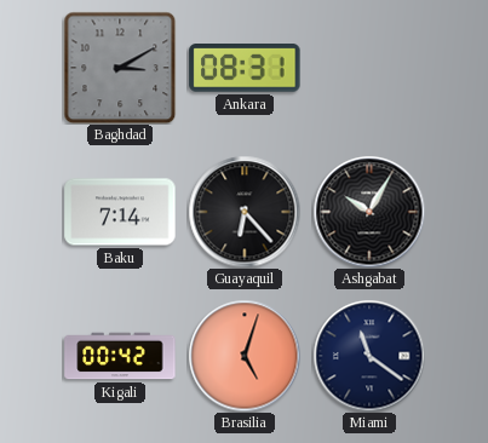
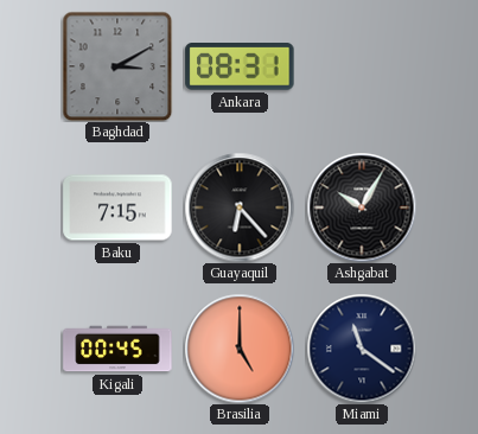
Baku: 7:14 -> 7:15
Kigali: 00:42 -> 00:45
Brasilia: 5:03 -> 5:00
